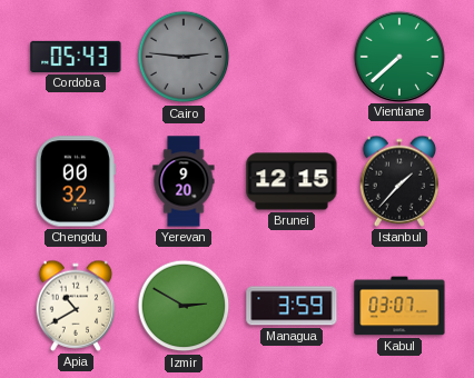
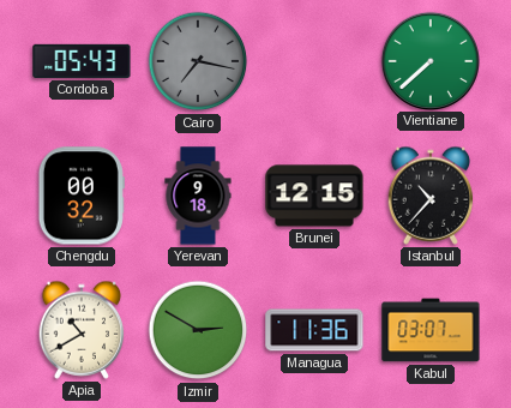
Cairo: 2:46 -> 7:17
Yerevan: 9:20 -> 9:18
Istanbul: 1:37 -> 10:37
Managua: 3:59 -> 11:36
